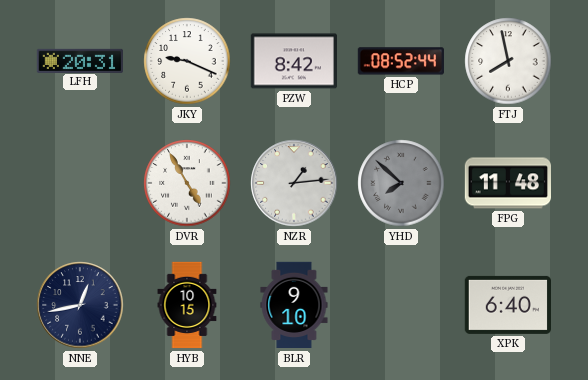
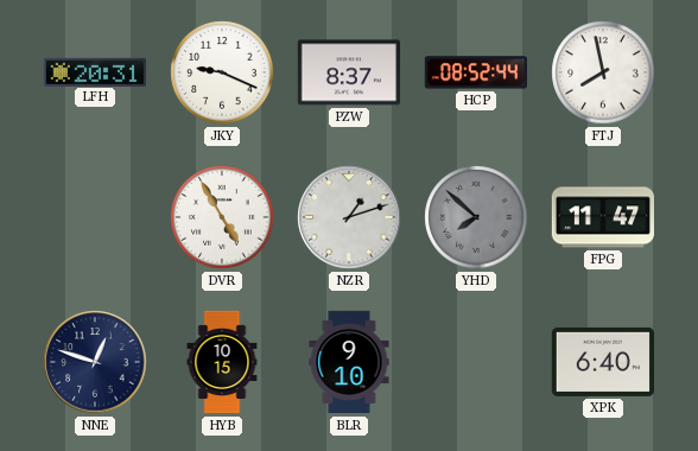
PZW: 8:42 -> 8:37
NZR: 1:14 -> 1:12
FPG: 11:48 -> 11:47
NNE: 12:43 -> 12:48
